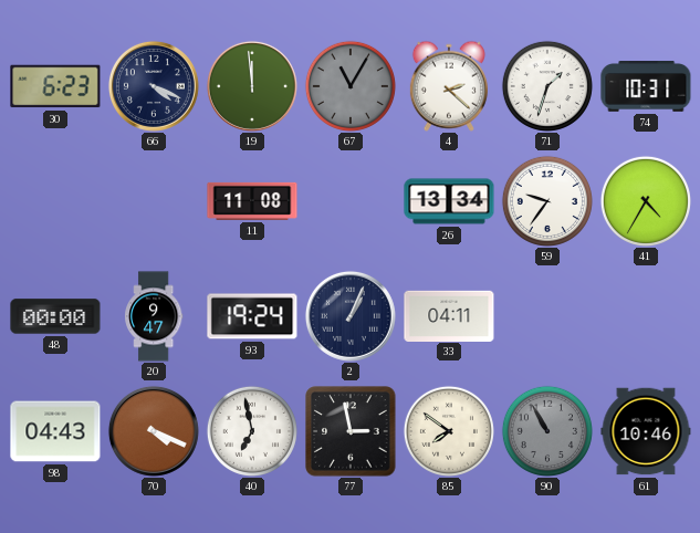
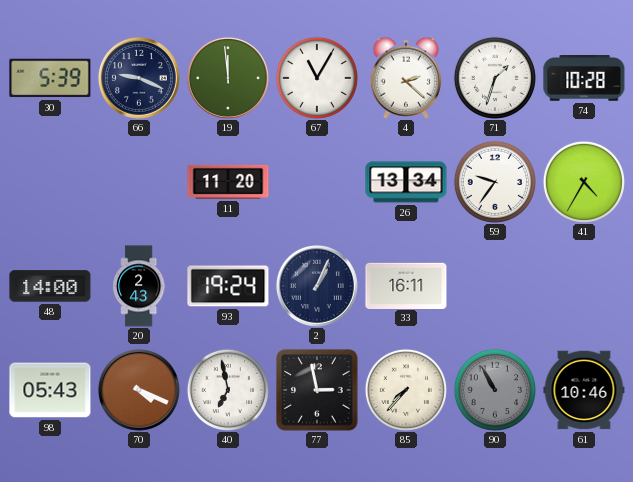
30: 6:23 -> 5:39
66: 4:19 -> 9:19
67 dial: grey -> white
74: 10:31 -> 10:28
11: 11:08 -> 11:20
48: 00:00 -> 14:00
20: 9:47 -> 2:43
33: 04:11 -> 16:11
98: 04:43 -> 05:43
85: 7:51 -> 7:37
